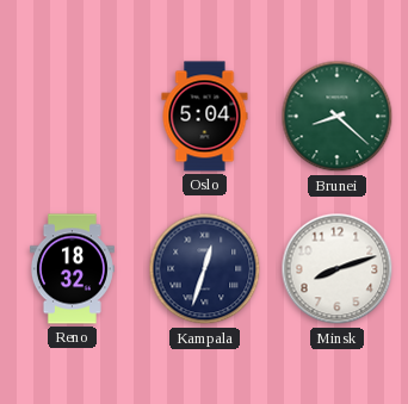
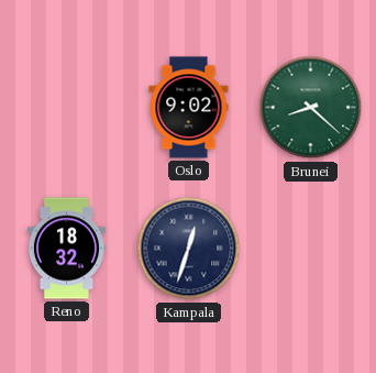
Oslo: 5:04 -> 9:02
Minsk: 8:12 -> none
